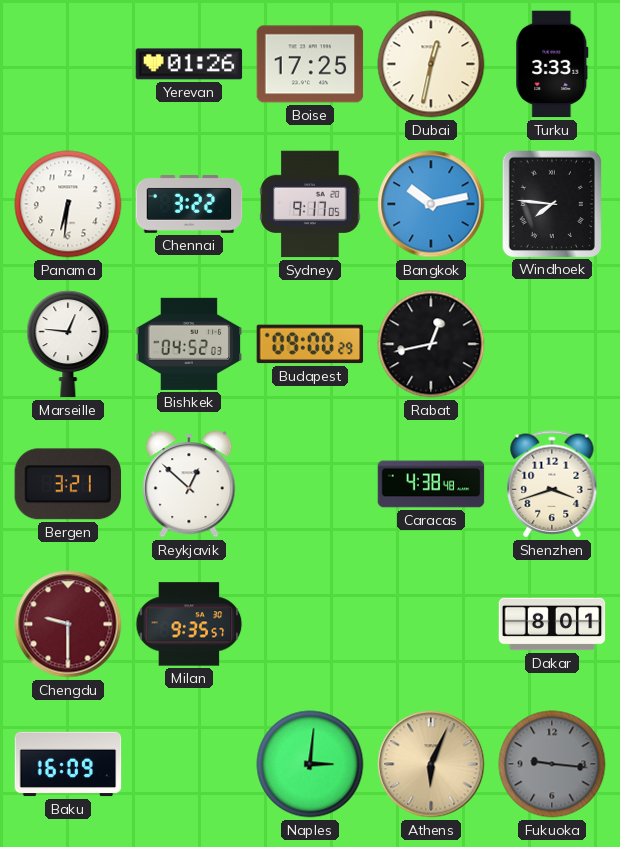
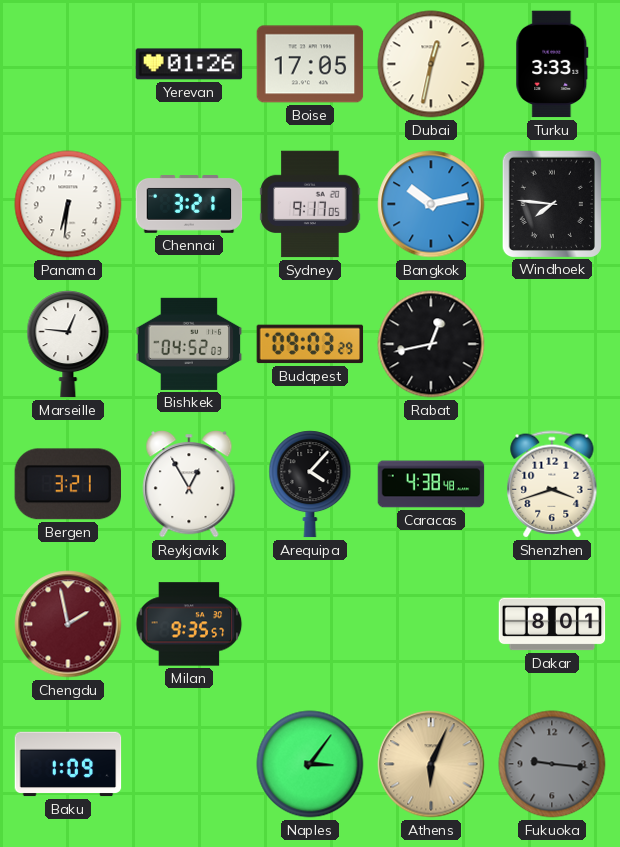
Boise: 17:25 -> 17:05
Chennai: 3:22 -> 3:21
Budapest: 09:00 -> 09:03
Reykjavik: 12:52 -> 12:55
Arequipa: none -> 4:07
Chengdu: 9:30 -> 1:58
Baku: 16:09 -> 1:09
Naples: 3:01 -> 3:06
